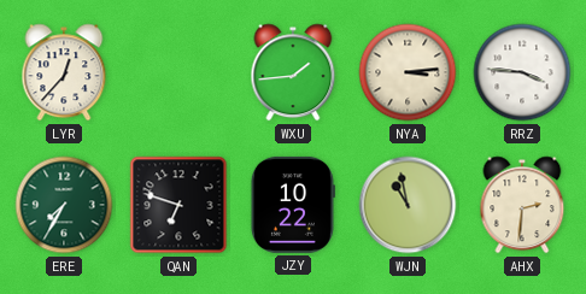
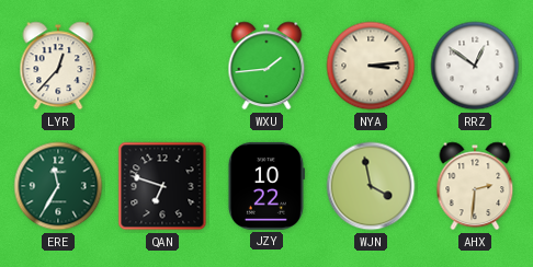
RRZ: 3:46 -> 12:51
ERE: 7:35 -> 11:35
WJN: 10:58 -> 3:58
